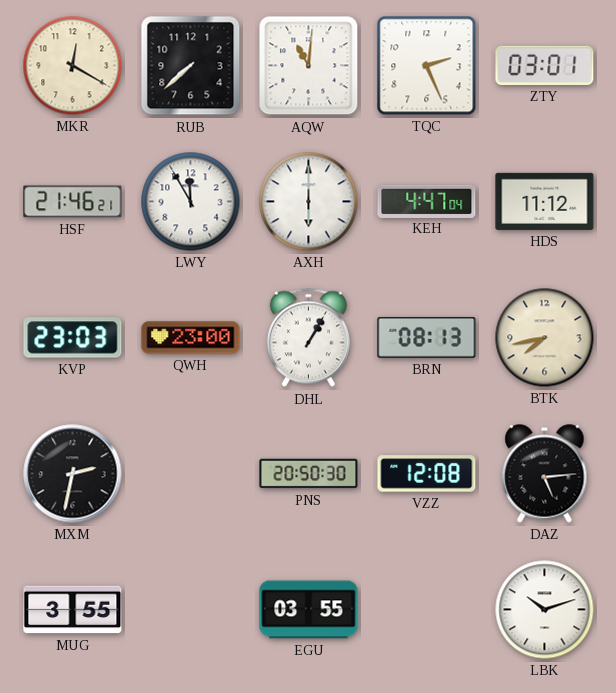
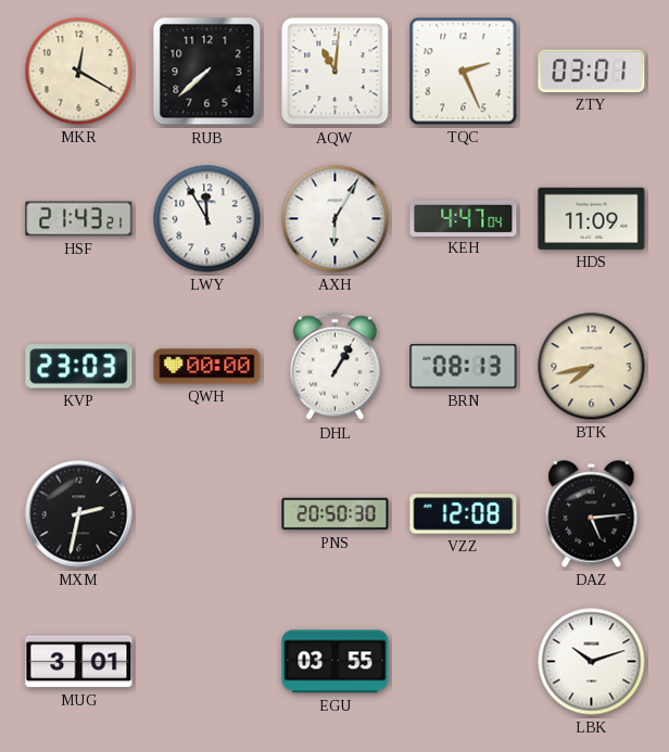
HSF: 21:46 -> 21:43
AXH: 6:00 -> 6:05
HDS: 11:12 -> 11:09
QWH: 23:00 -> 00:00
MUG: 3:55 -> 3:01
